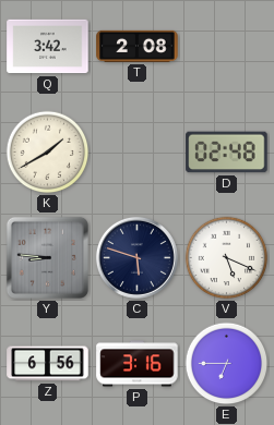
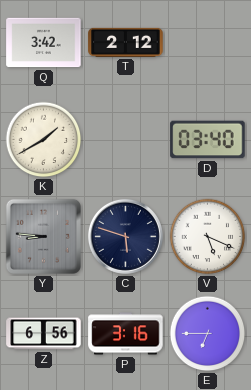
T: 2:08 -> 2:12
D: 02:48 -> 03:40
